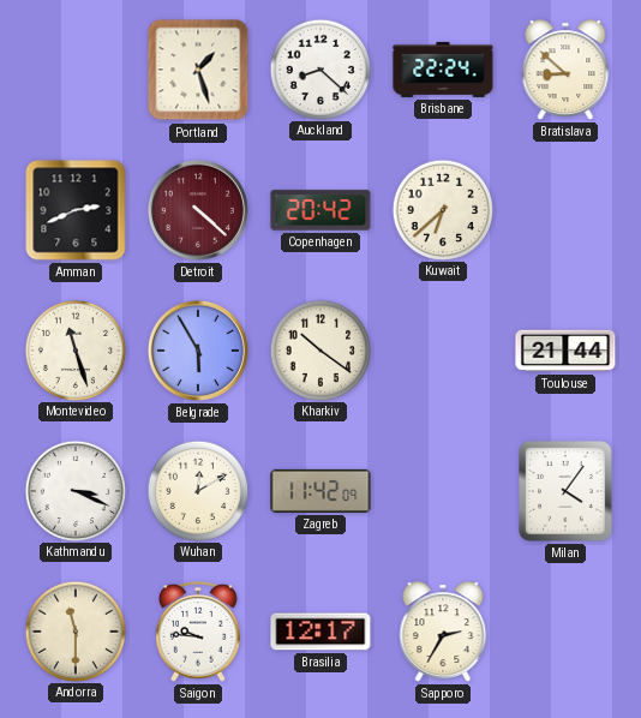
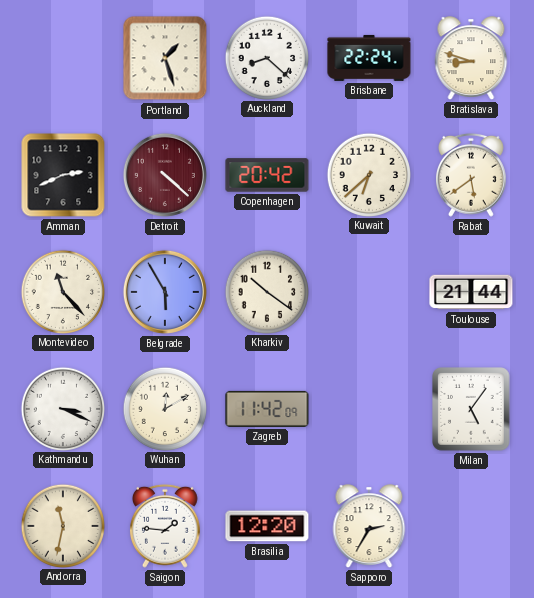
Bratislava: 8:52 -> 8:48
Rabat: none -> 5:39
Montevideo: 11:27 -> 11:23
Milan: 4:06 -> 5:06
Andorra: 11:30 -> 11:32
Saigon: 9:46 -> 1:46
Brasilia: 12:17 -> 12:20
